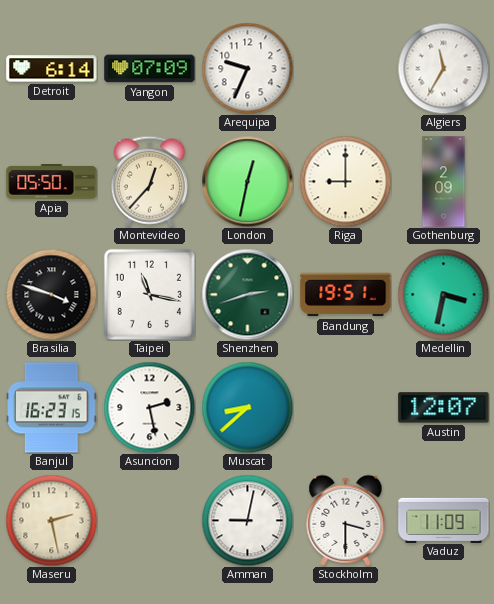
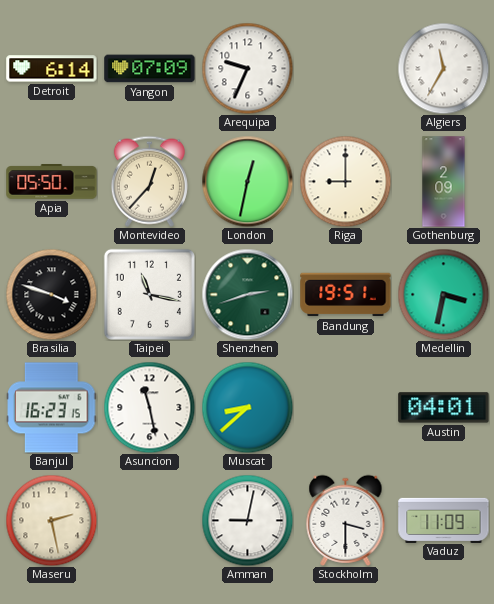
Asuncion: 2:28 -> 11:28
Austin: 12:07 -> 04:01
